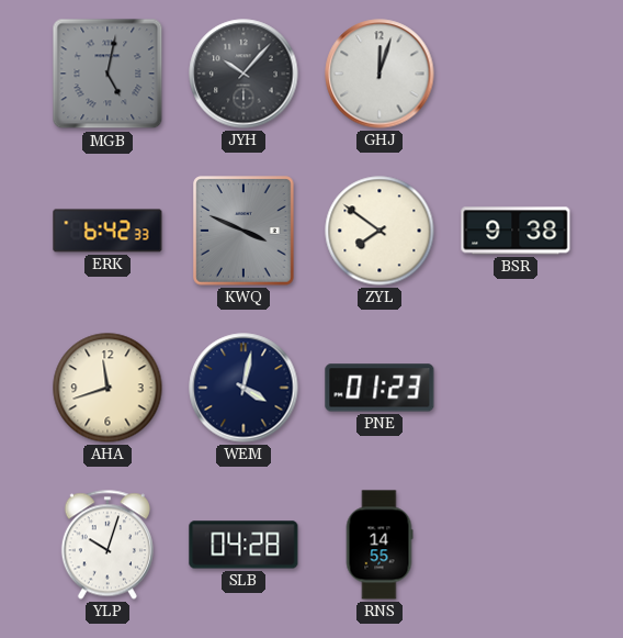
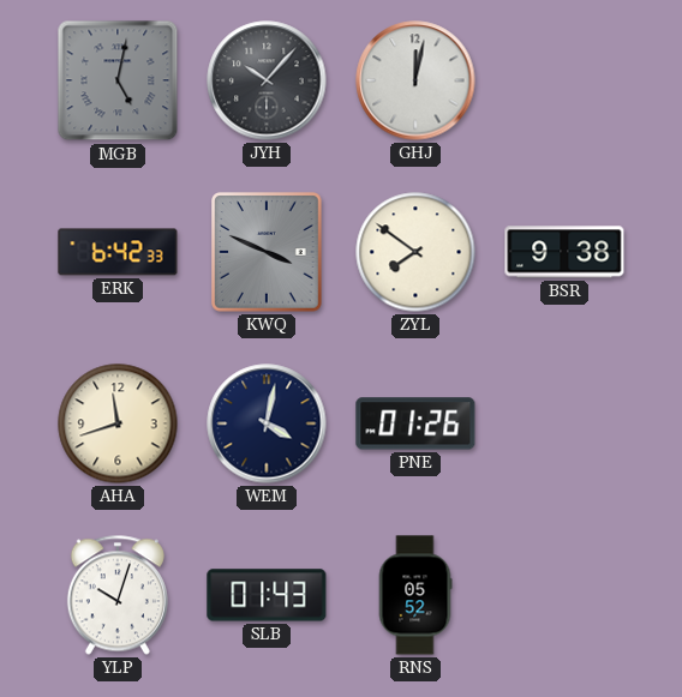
GHJ: 12:03 -> 12:02
PNE: 01:23 -> 01:26
SLB: 04:28 -> 01:43
RNS: 14:55 -> 05:52
